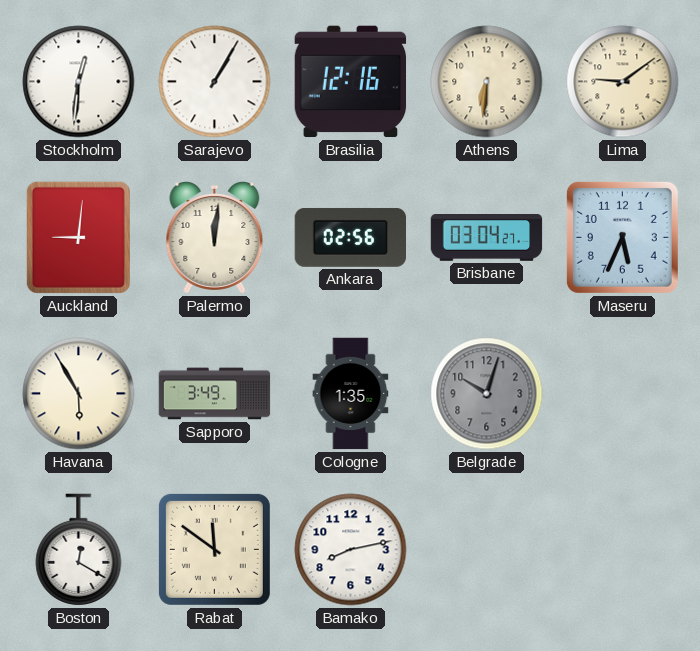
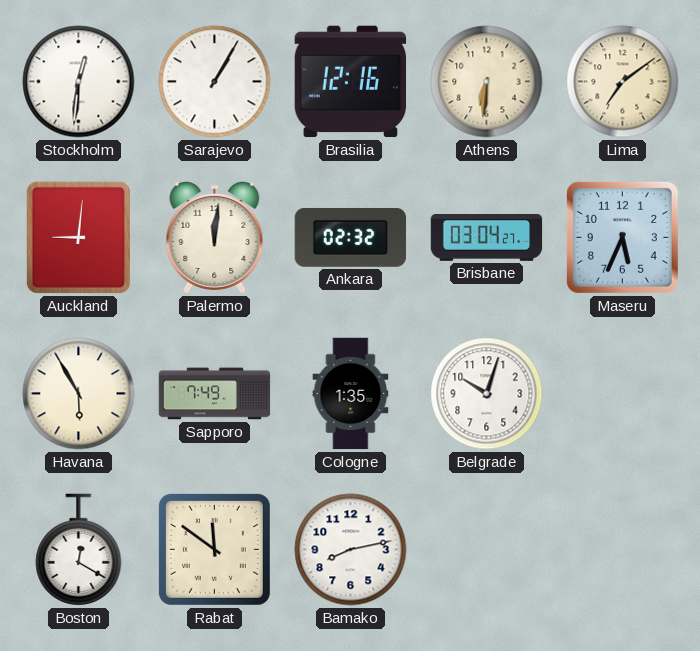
Lima: 9:09 -> 7:09
Ankara: 02:56 -> 02:32
Sapporo: 3:49 -> 7:49
Belgrade dial: grey -> white
